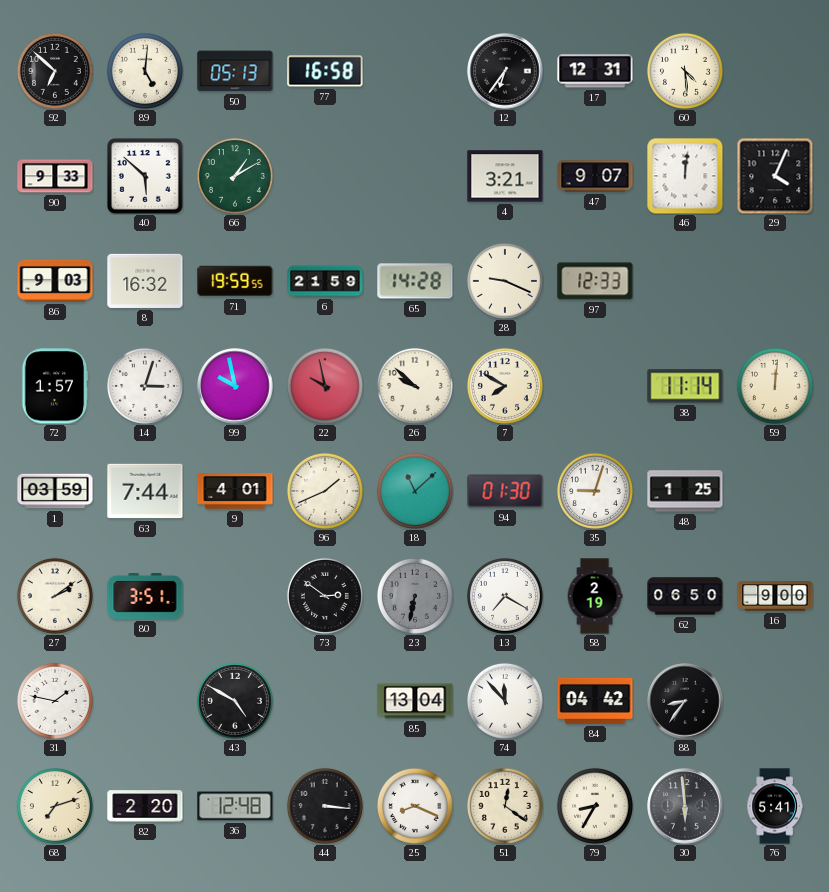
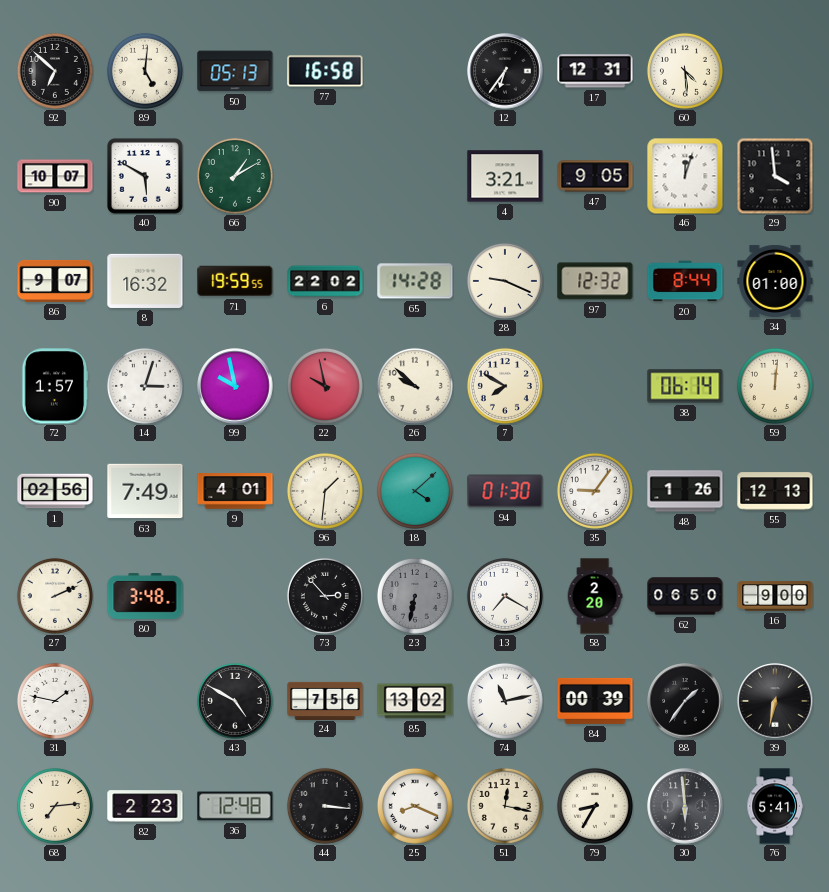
90: 9:33 -> 10:07
40: 5:52 -> 5:50
47: 9:07 -> 9:05
46: 12:01 -> 12:03
29: 4:04 -> 3:59
86: 9:03 -> 9:07
6: 21:59 -> 22:02
97: 12:33 -> 12:32
20: none -> 8:44
34: none -> 01:00
38: 11:14 -> 06:14
1: 03:59 -> 02:56
63: 7:44 -> 7:49
96: 1:41 -> 1:31
18: 11:08 -> 4:08
35: 9:03 -> 9:06
48: 1:25 -> 1:26
55: none -> 12:13
27: 2:09 -> 2:11
80: 3:51 -> 3:48
73: 2:51 -> 2:53
58: 2:19 -> 2:20
24: none -> 7:56
85: 13:04 -> 13:02
74: 11:53 -> 11:13
84: 04:42 -> 00:39
88: 8:36 -> 1:36
39: none -> 6:32
68: 7:12 -> 7:14
82: 2:20 -> 2:23
51: 12:21 -> 12:17
